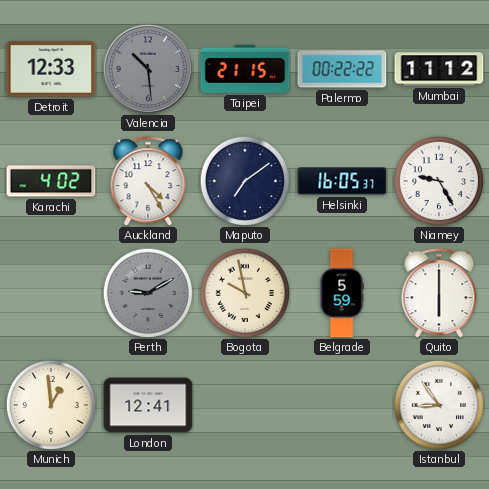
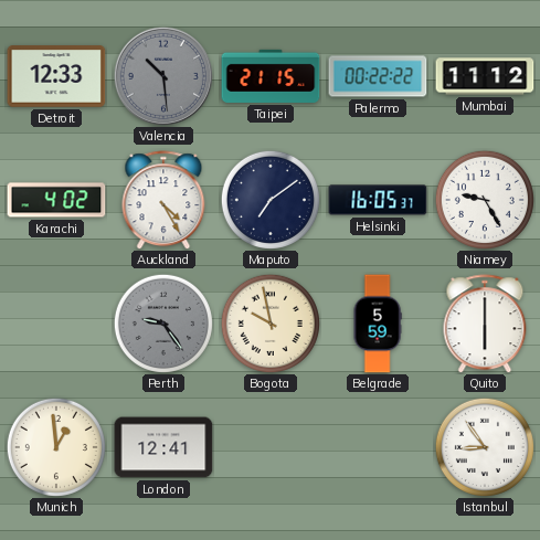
Perth: 9:10 -> 9:24
